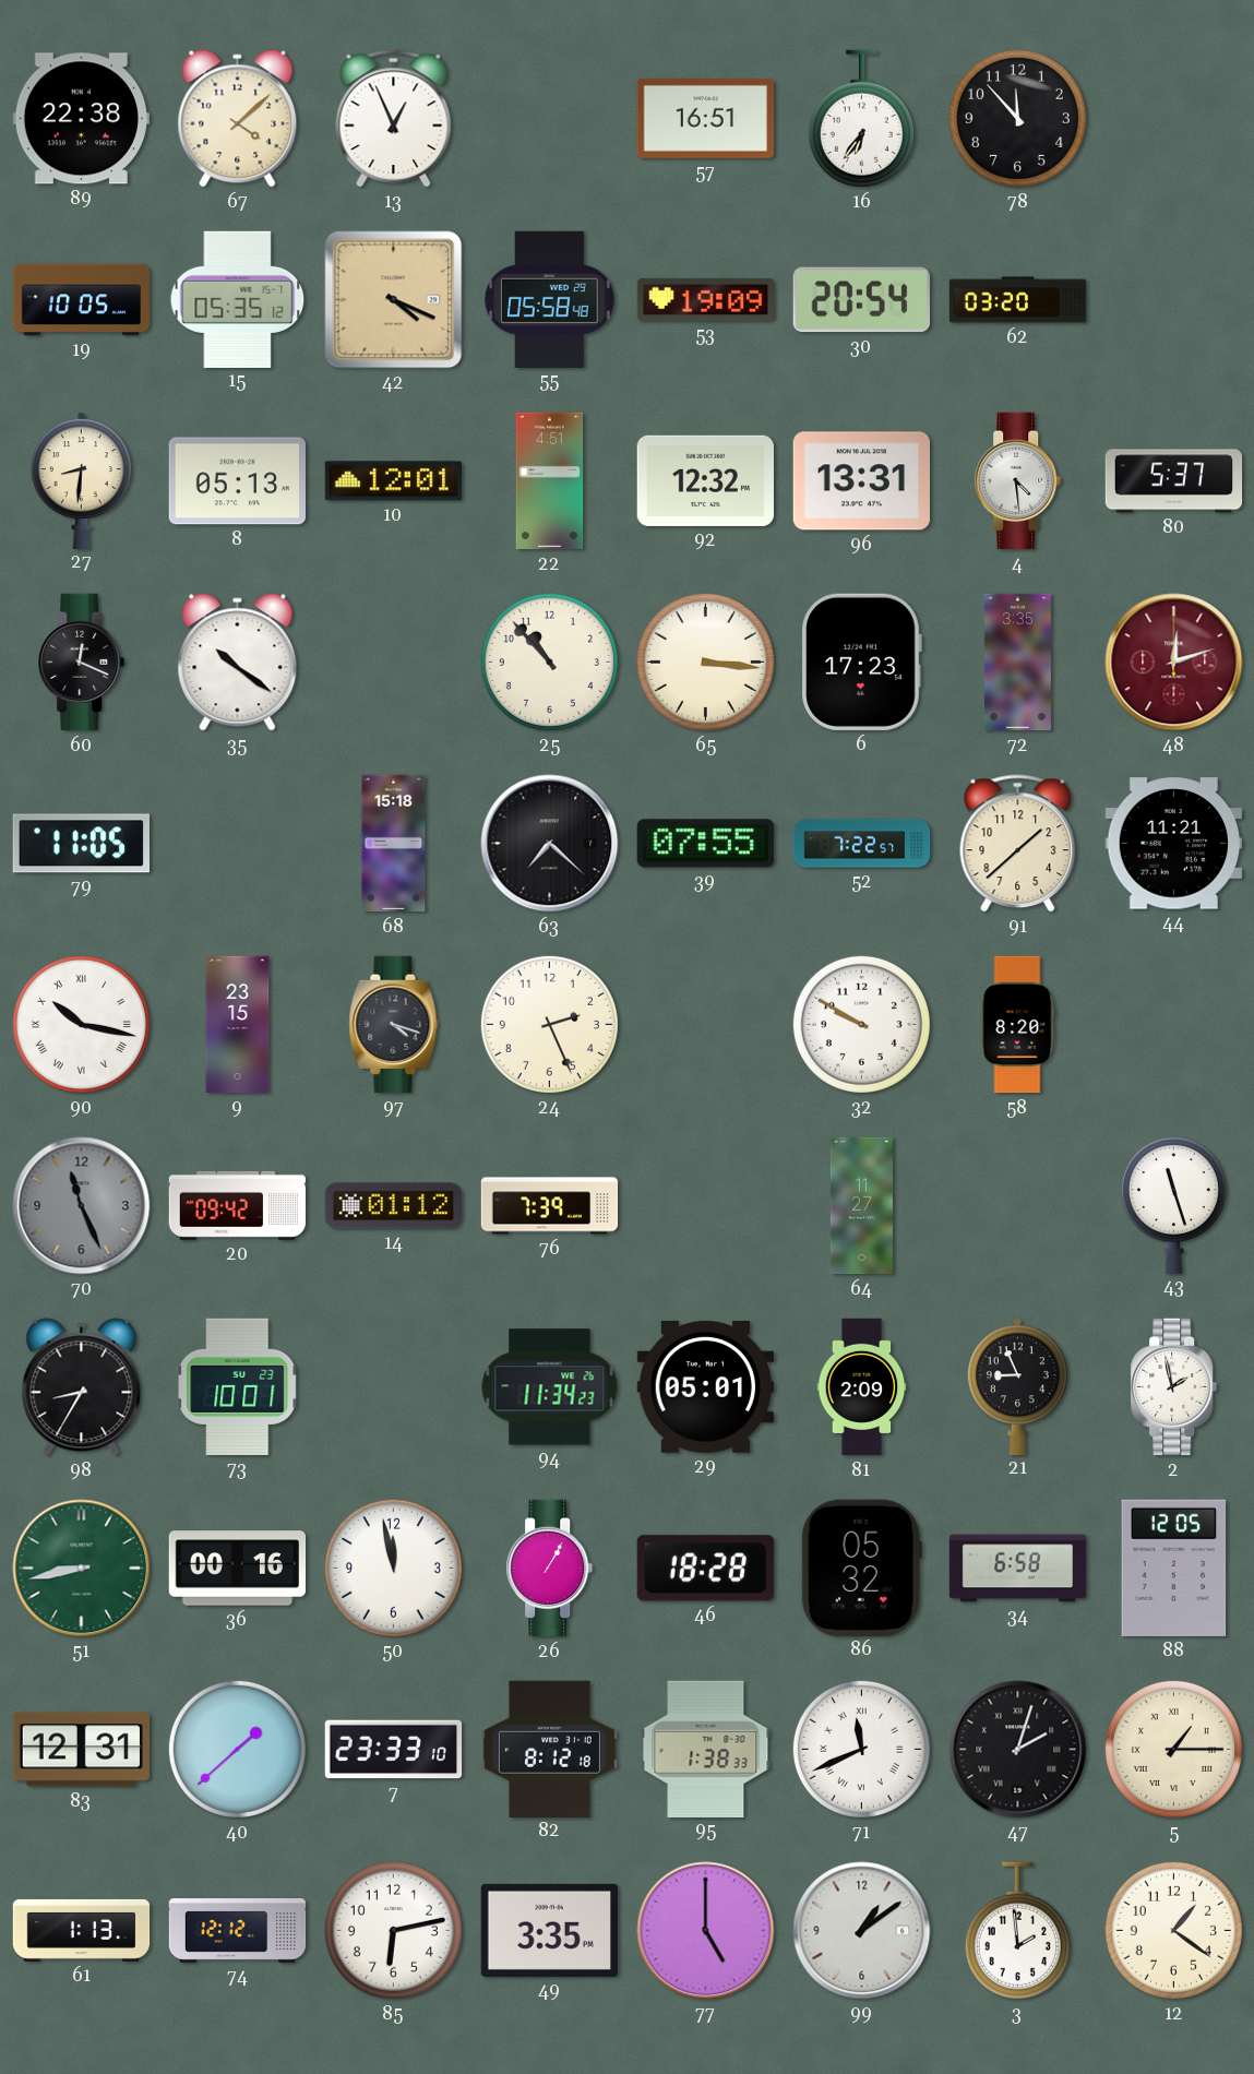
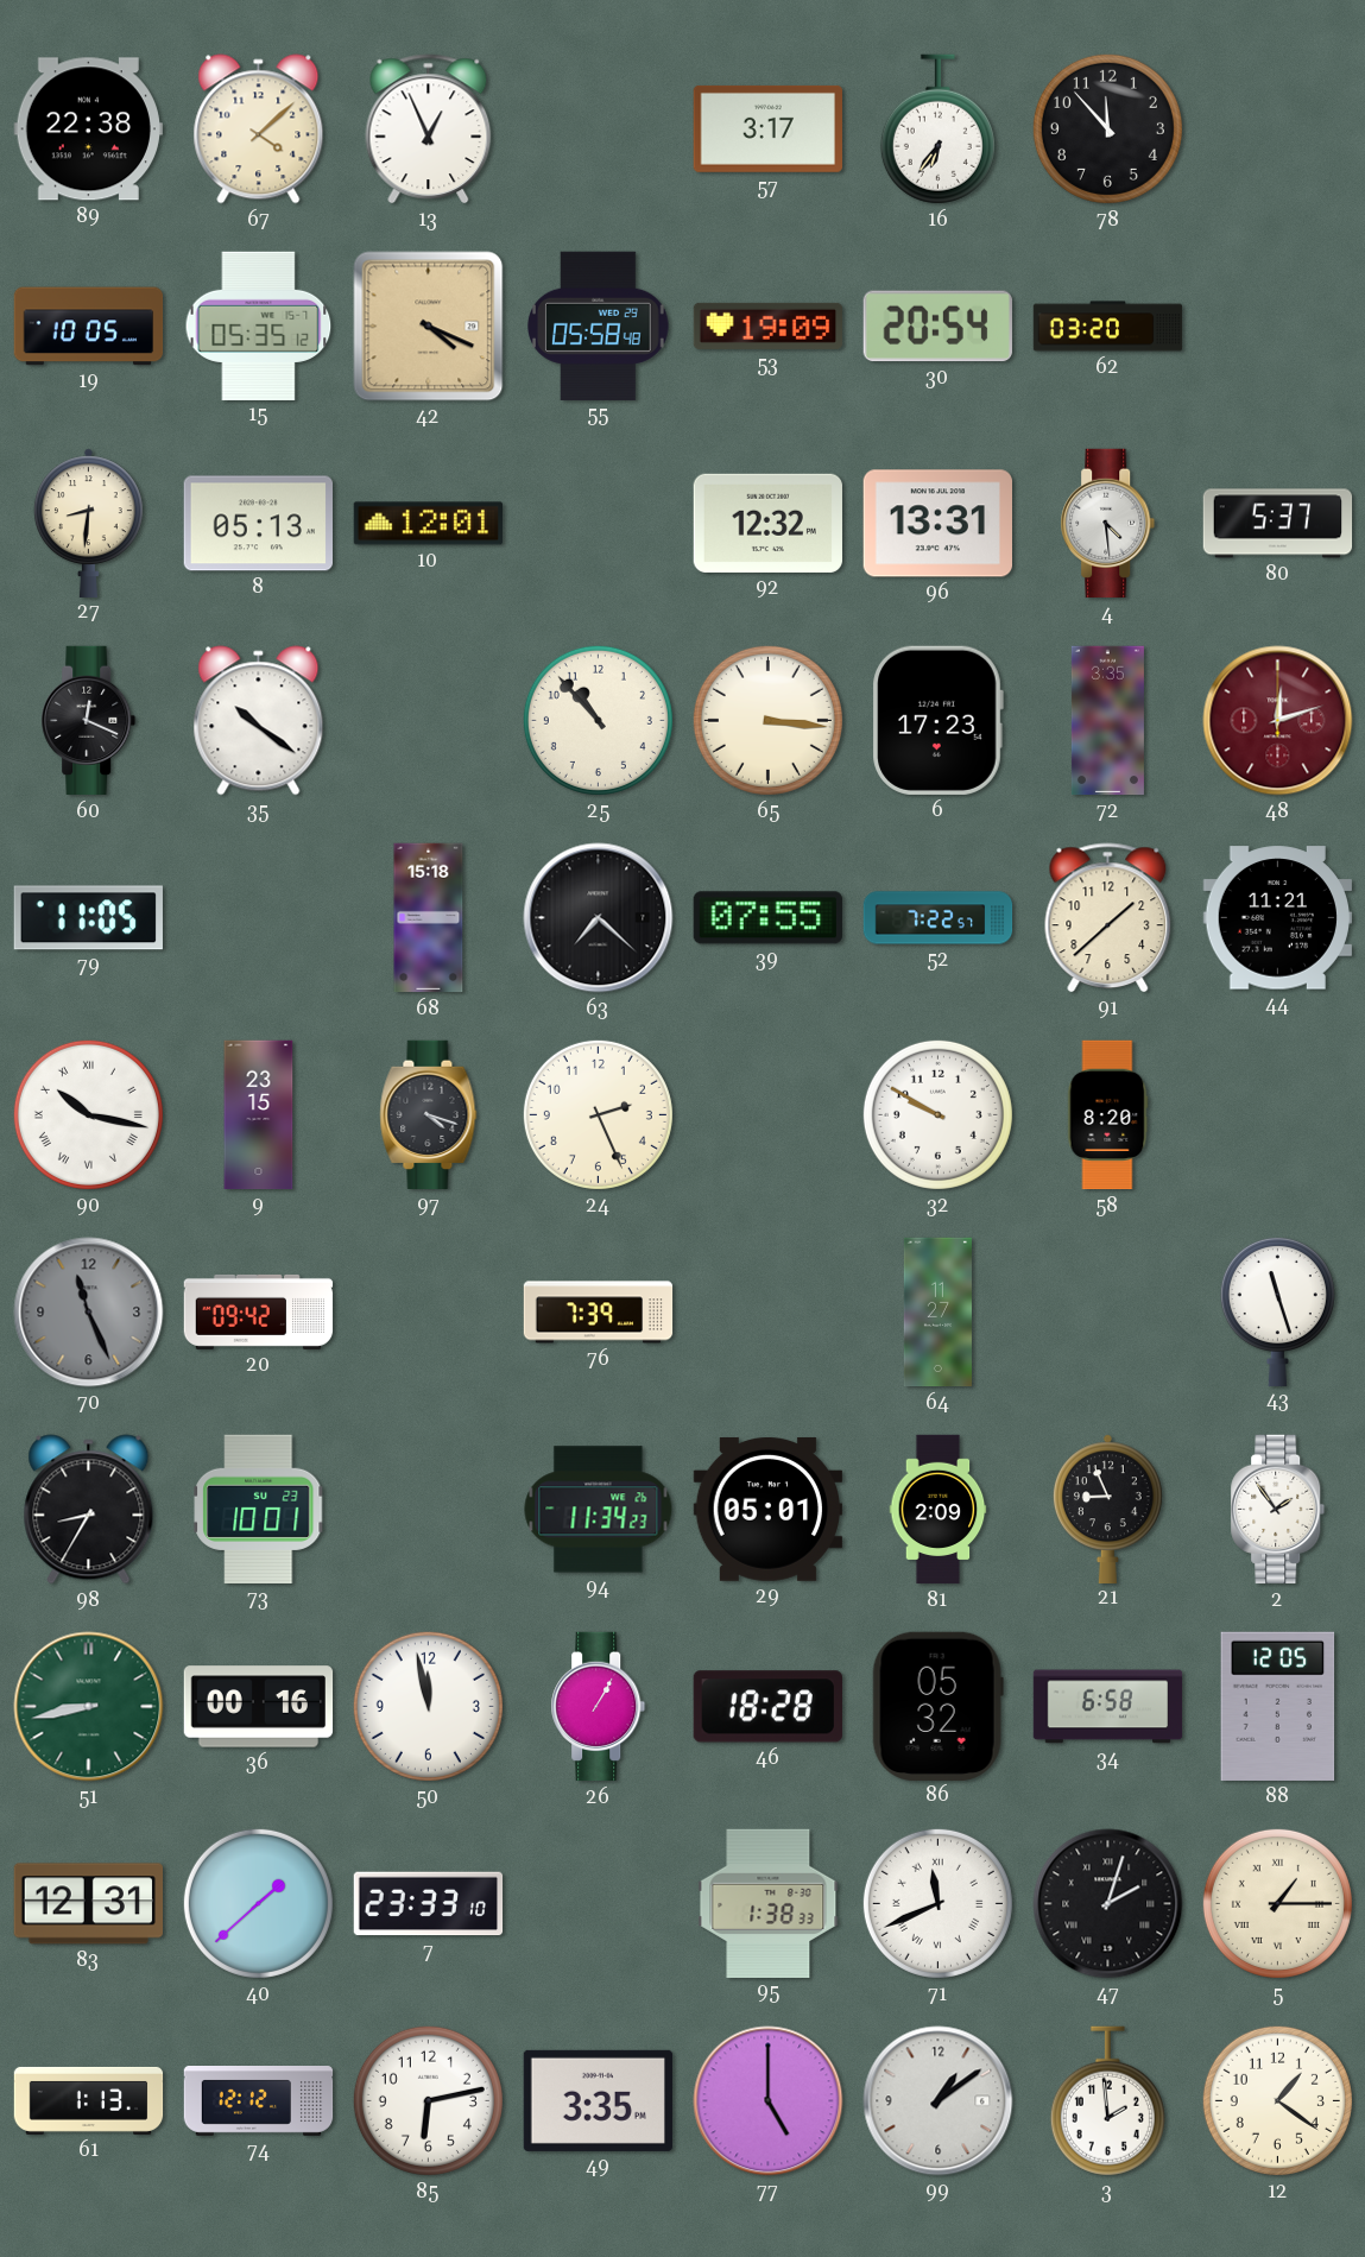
57: 16:51 -> 3:17
22: 4:51 -> none
14: 01:12 -> none
2: 1:58 -> 1:54
82: 8:12 -> none
